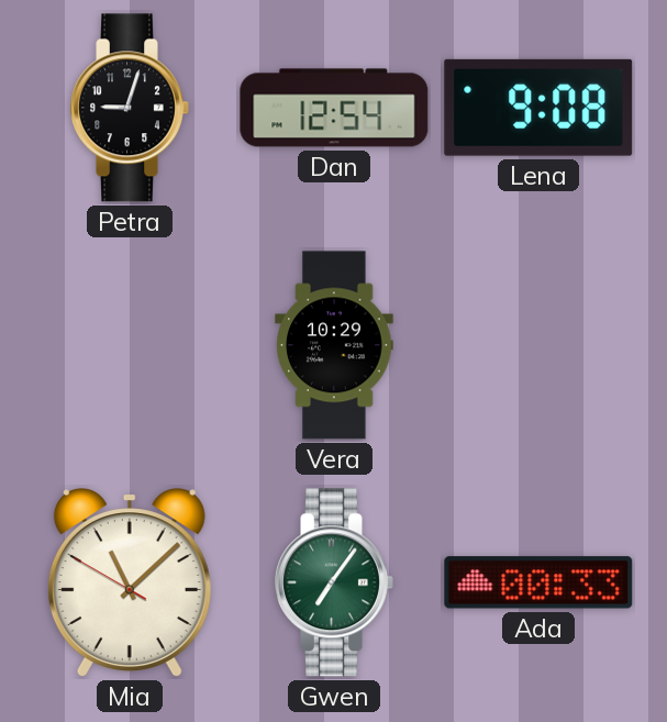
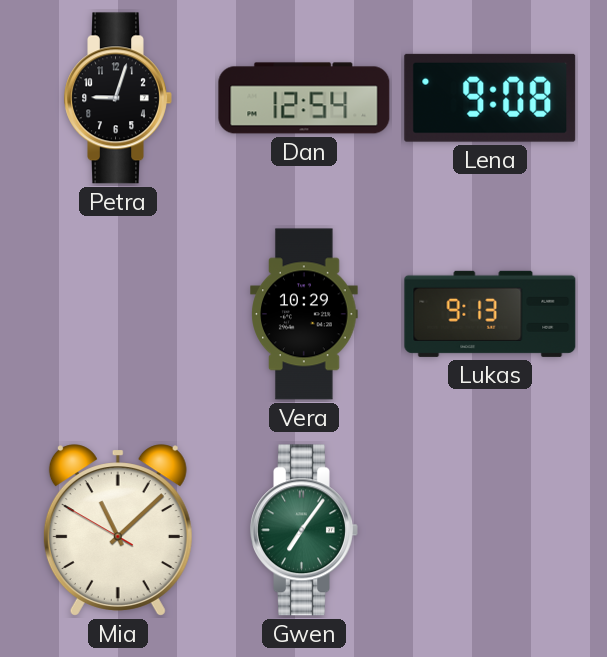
Lukas: none -> 9:13
Ada: 00:33 -> none
